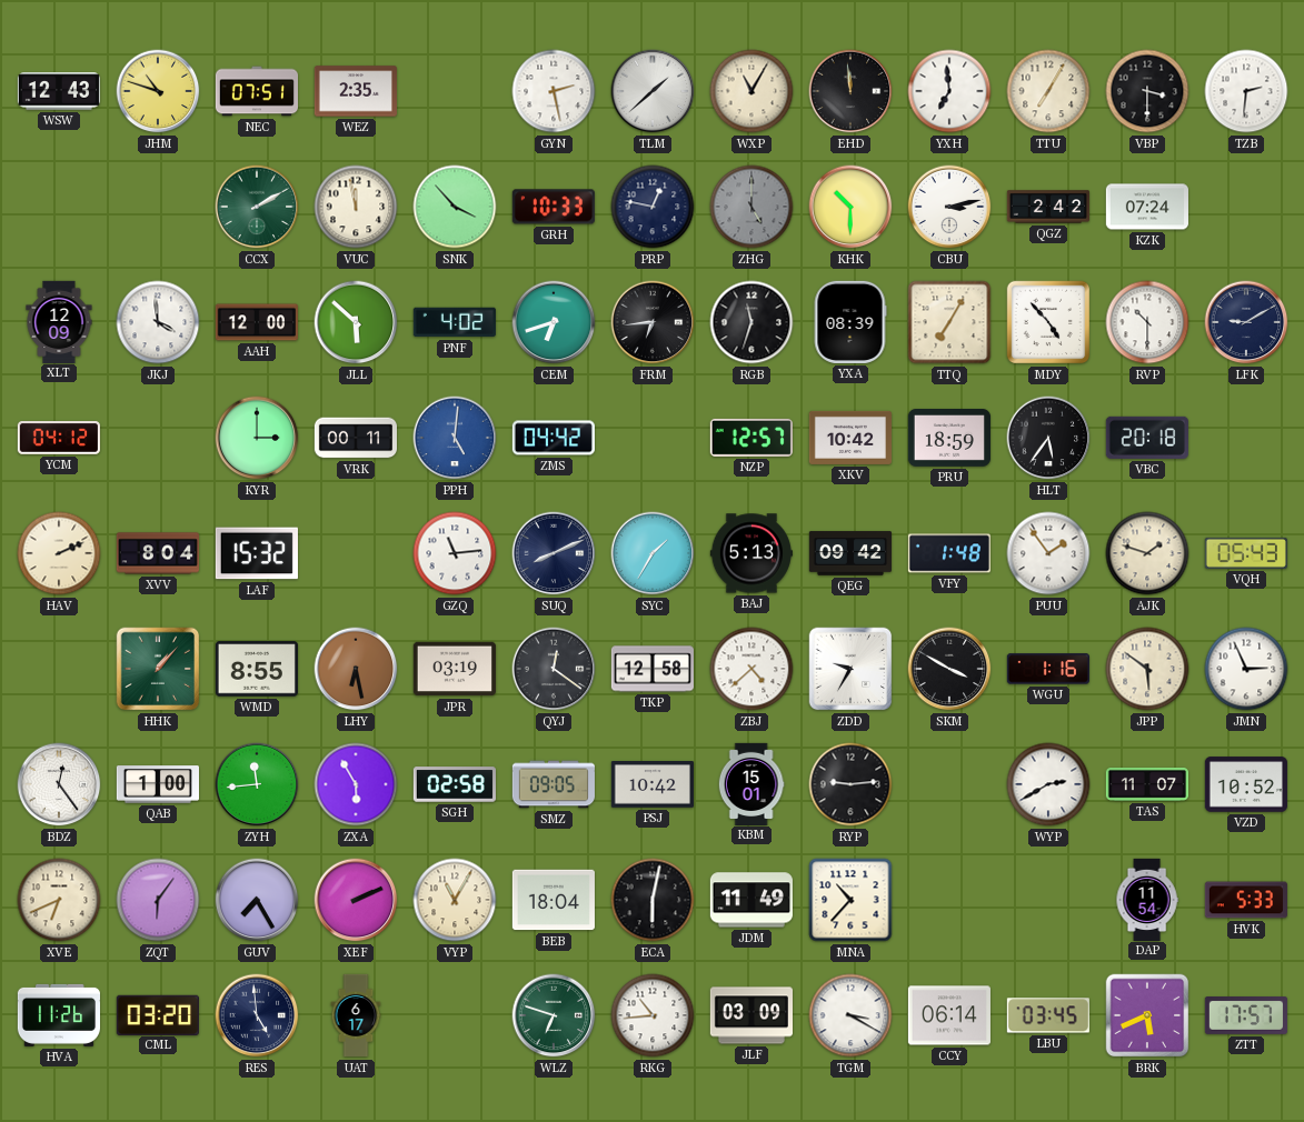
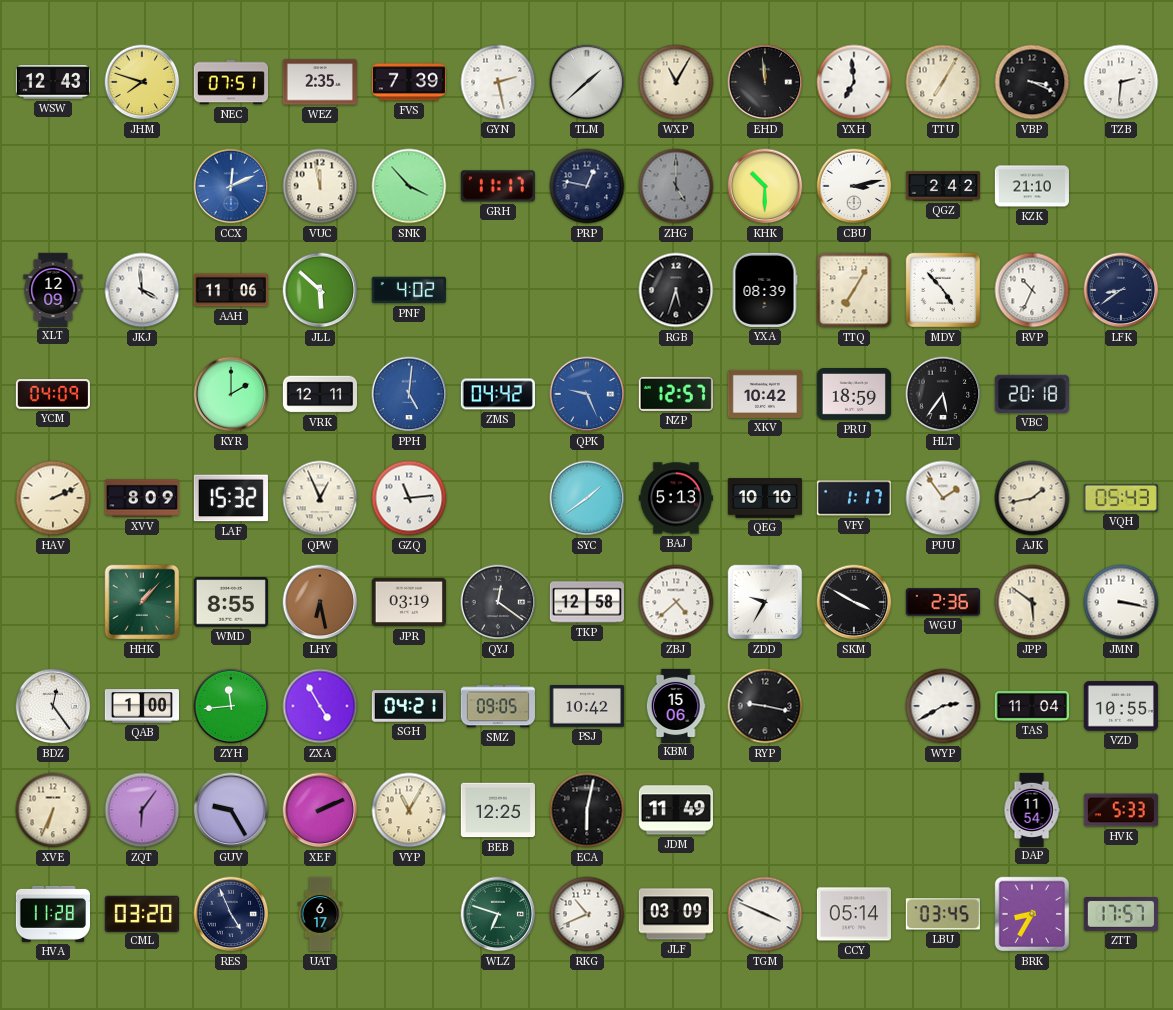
JHM: 10:48 -> 7:48
FVS: none -> 7:39
VBP: 3:30 -> 3:19
CCX: 2:10 -> 12:11
CCX dial: green -> blue
GRH: 10:33 -> 11:17
KZK: 07:24 -> 21:10
AAH: 12:00 -> 11:06
CEM: 6:42 -> none
FRM: 6:44 -> none
RGB: 11:33 -> 5:33
RVP: 10:30 -> 10:34
LFK: 9:10 -> 8:39
YCM: 04:12 -> 04:09
KYR: 3:00 -> 2:00
VRK: 00:11 -> 12:11
QPK: none -> 9:26
XVV: 8:04 -> 8:09
QPW: none -> 12:56
SUQ: 8:11 -> none
SYC: 1:35 -> 1:39
QEG: 09:42 -> 10:10
VFY: 1:48 -> 1:17
AJK: 1:48 -> 1:43
WGU: 1:16 -> 2:36
JMN: 2:56 -> 3:17
ZXA: 5:55 -> 4:55
SGH: 02:58 -> 04:21
KBM: 15:01 -> 15:06
RYP: 9:14 -> 9:17
TAS: 11:07 -> 11:04
VZD: 10:52 -> 10:55
XVE: 6:41 -> 6:34
GUV: 7:25 -> 9:25
BEB: 18:04 -> 12:25
MNA: 10:37 -> none
HVA: 11:26 -> 11:28
RES: 4:59 -> 4:56
RKG: 10:44 -> 10:41
TGM: 3:20 -> 3:49
CCY: 06:14 -> 05:14
BRK: 5:41 -> 8:35
